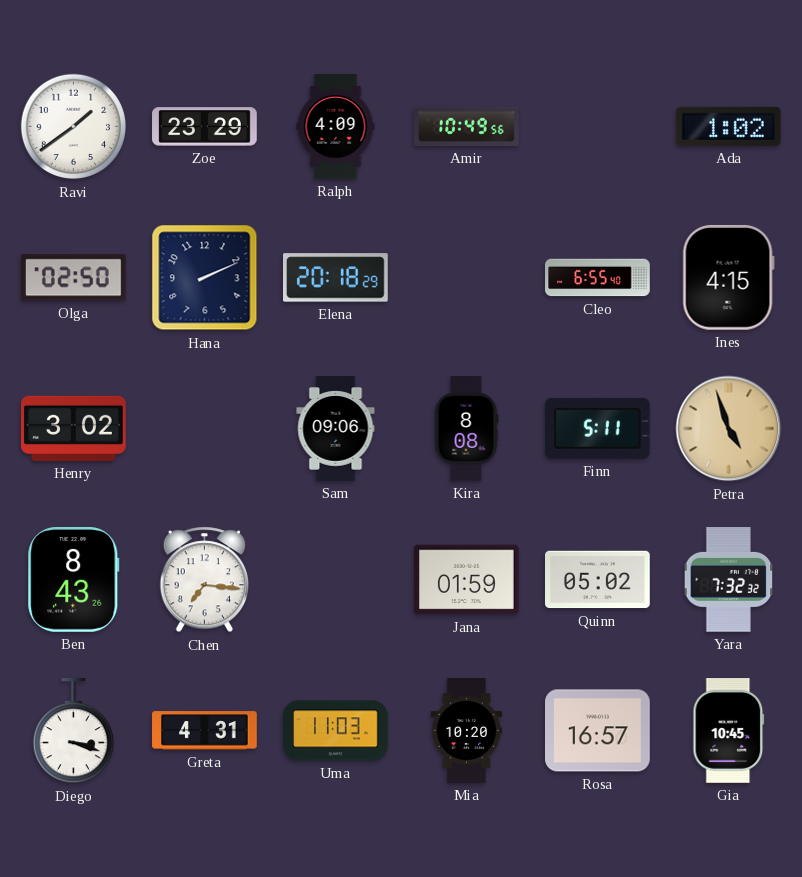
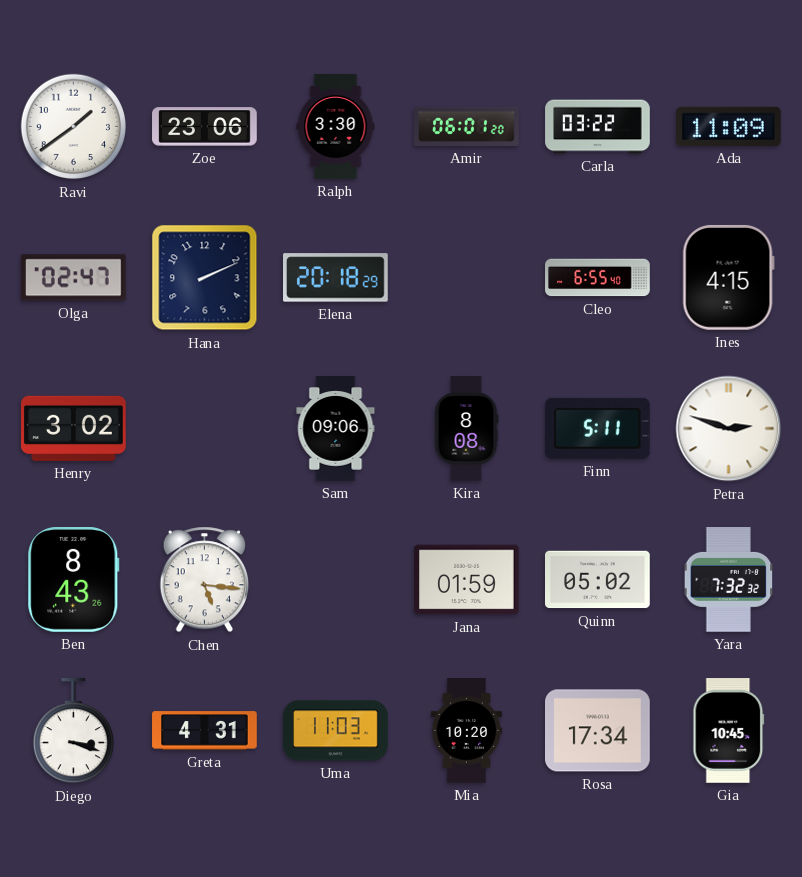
Zoe: 23:29 -> 23:06
Ralph: 4:09 -> 3:30
Amir: 10:49 -> 06:01
Carla: none -> 03:22
Ada: 1:02 -> 11:09
Olga: 02:50 -> 02:47
Petra: 4:57 -> 2:48
Petra dial: champagne -> white
Chen: 7:16 -> 5:16
Rosa: 16:57 -> 17:34
